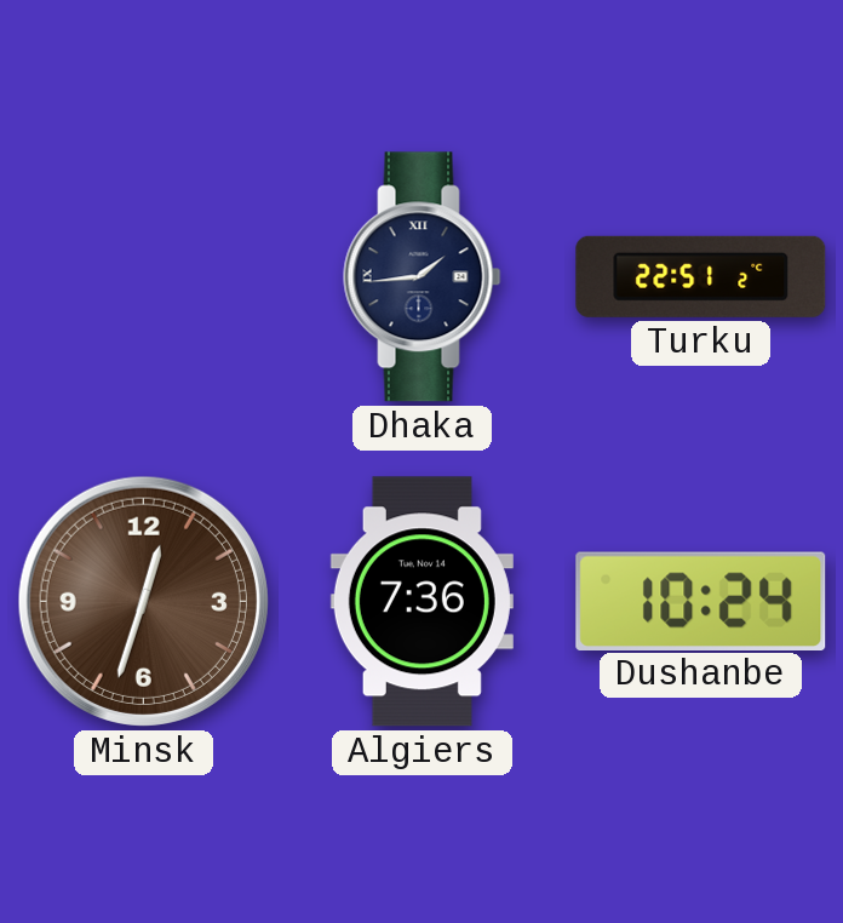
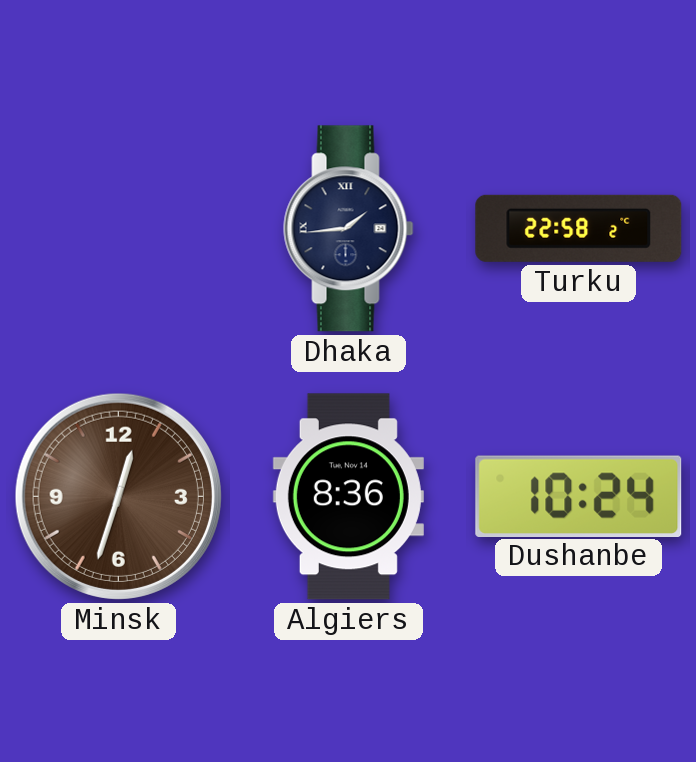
Turku: 22:51 -> 22:58
Algiers: 7:36 -> 8:36
